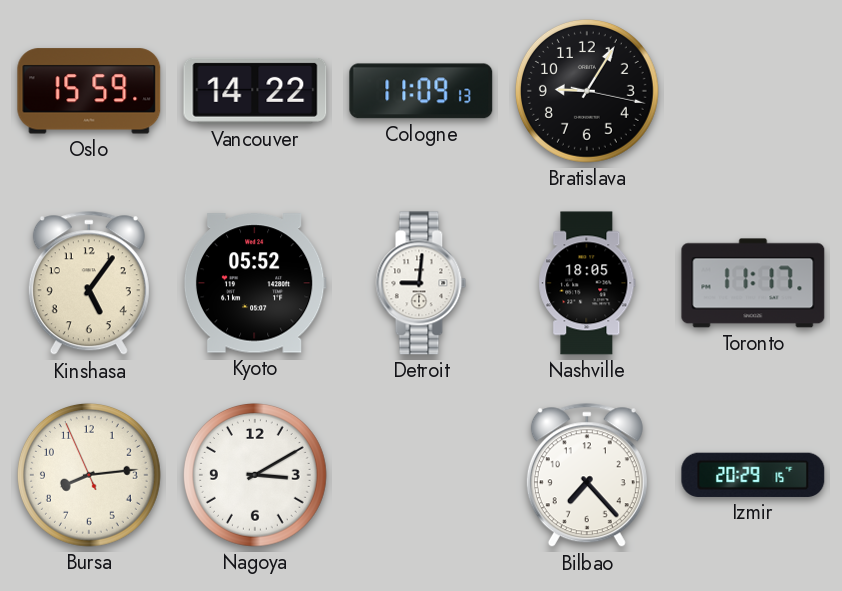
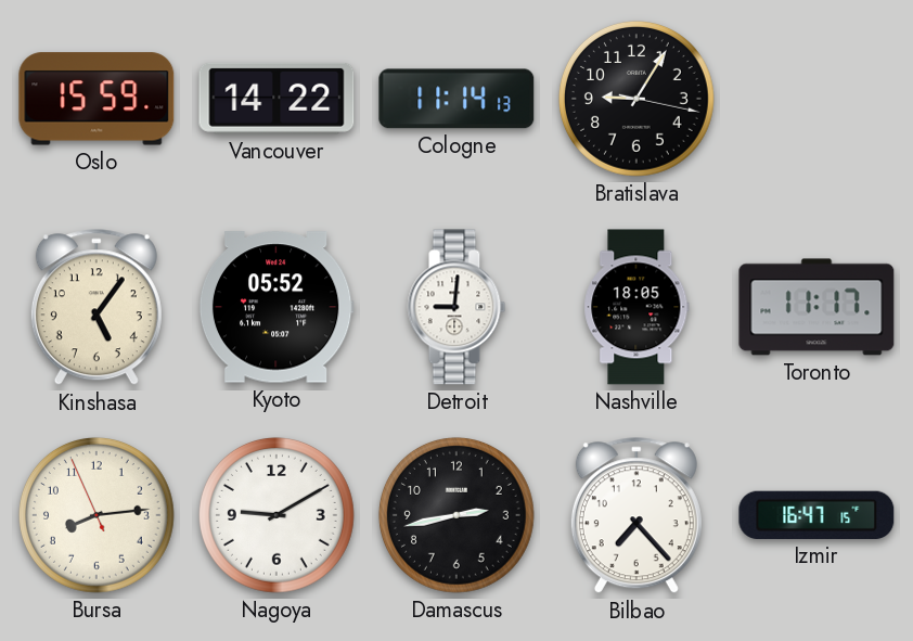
Cologne: 11:09 -> 11:14
Nagoya: 3:10 -> 9:10
Damascus: none -> 2:43
Izmir: 20:29 -> 16:47
